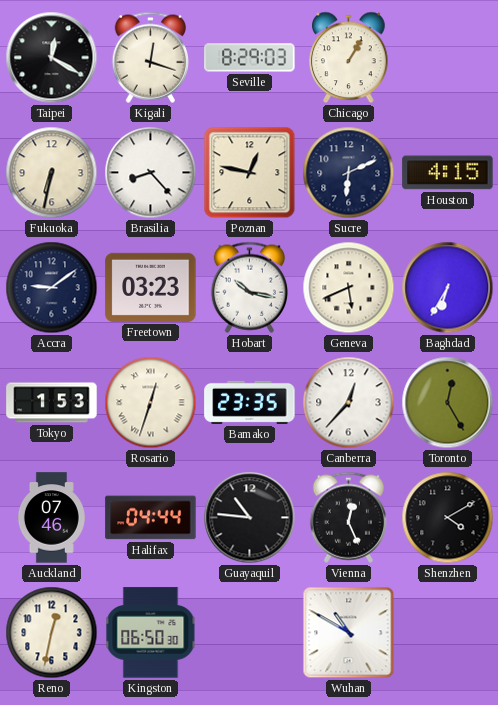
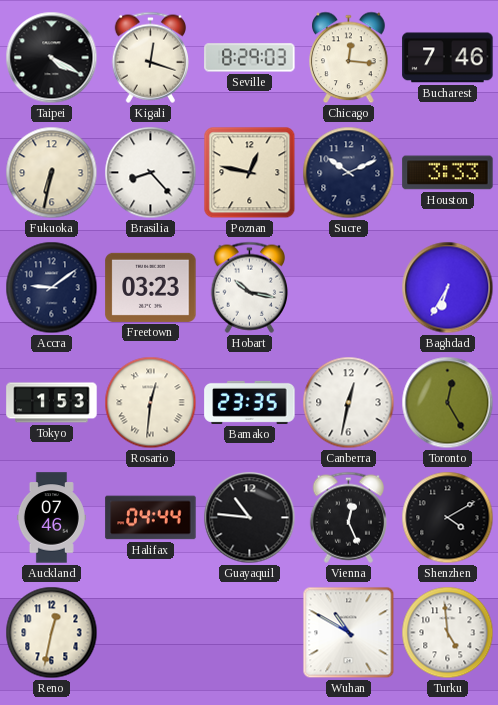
Taipei: 12:20 -> 4:20
Chicago: 1:05 -> 12:16
Bucharest: none -> 7:46
Sucre: 6:11 -> 10:11
Houston: 4:15 -> 3:33
Geneva: 5:41 -> none
Rosario: 12:33 -> 12:31
Canberra: 12:37 -> 12:32
Kingston: 06:50 -> none
Turku: none -> 4:59
